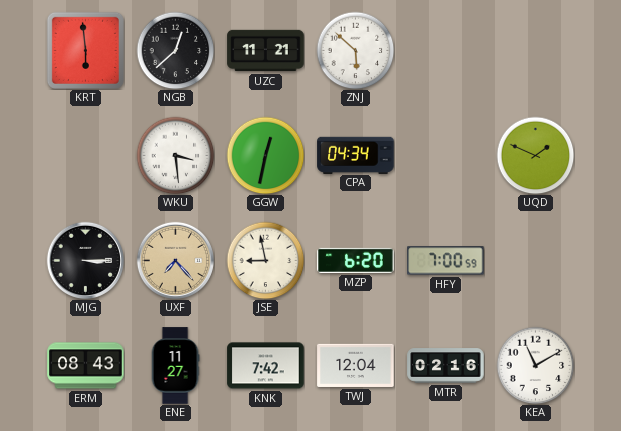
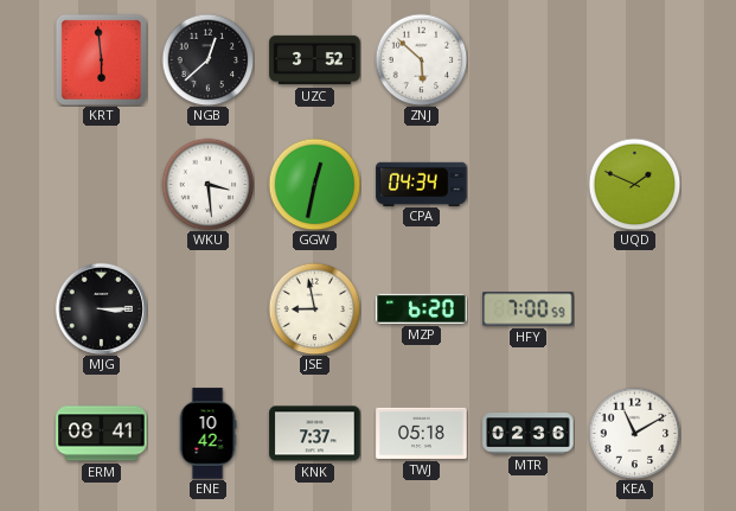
UZC: 11:21 -> 3:52
UXF: 7:23 -> none
ERM: 08:43 -> 08:41
ENE: 11:27 -> 10:42
KNK: 7:42 -> 7:37
TWJ: 12:04 -> 05:18
MTR: 02:16 -> 02:36
